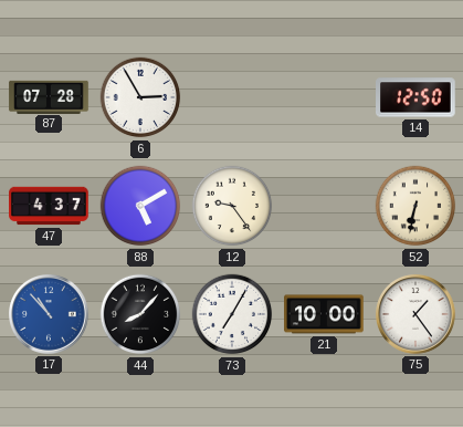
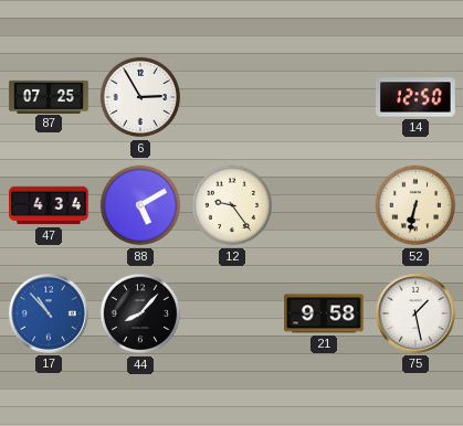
87: 07:28 -> 07:25
47: 4:37 -> 4:34
73: 7:05 -> none
21: 10:00 -> 9:58
75: 1:24 -> 1:28
